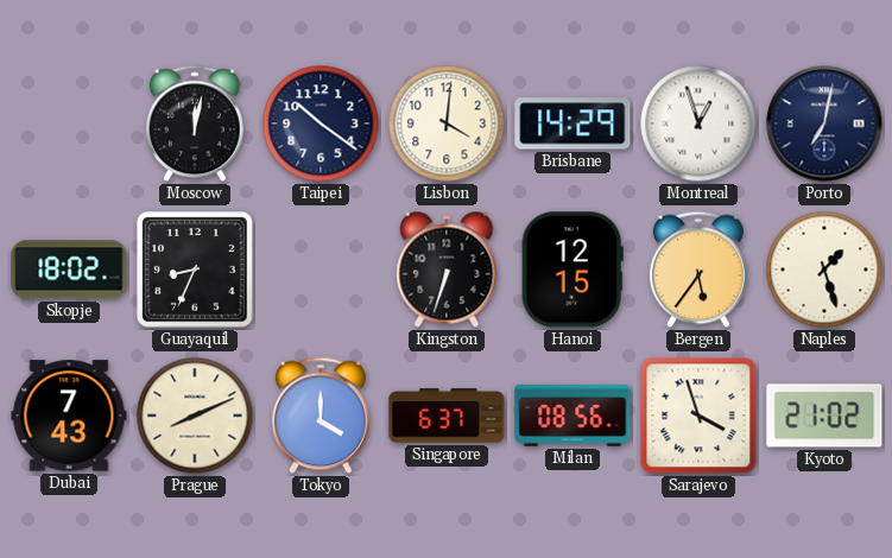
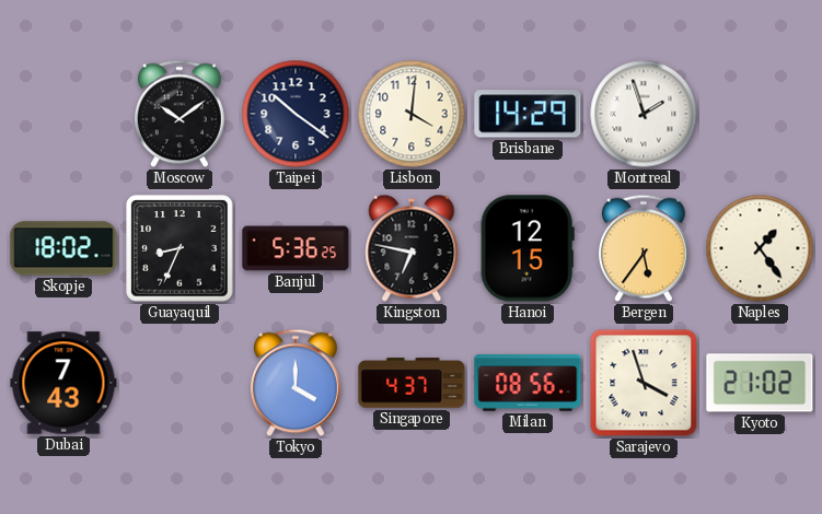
Moscow: 12:02 -> 10:09
Montreal: 12:57 -> 1:57
Porto: 7:02 -> none
Banjul: none -> 5:36
Kingston: 6:33 -> 6:47
Naples: 1:27 -> 1:24
Prague: 8:11 -> none
Singapore: 6:37 -> 4:37
